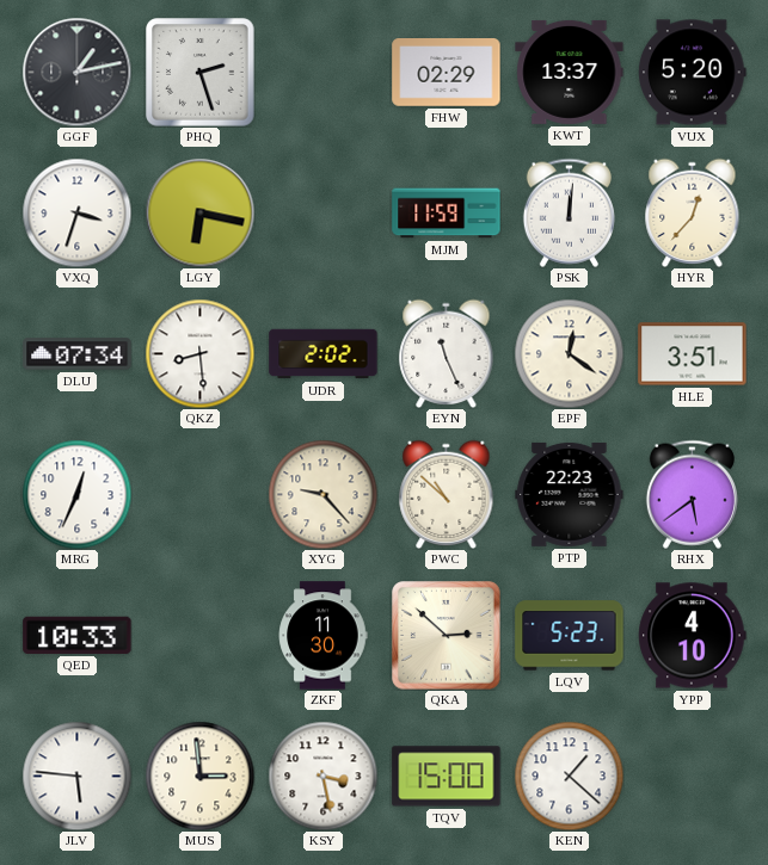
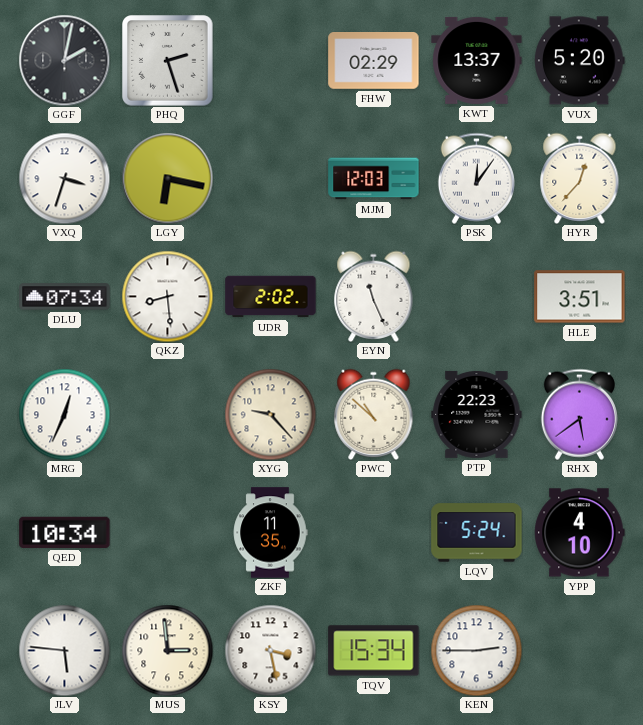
GGF: 1:13 -> 2:02
MJM: 11:59 -> 12:03
PSK: 12:01 -> 12:06
EPF: 12:21 -> none
QED: 10:33 -> 10:34
ZKF: 11:30 -> 11:35
QKA: 2:52 -> none
LQV: 5:23 -> 5:24
TQV: 15:00 -> 15:34
KEN: 1:22 -> 2:45
